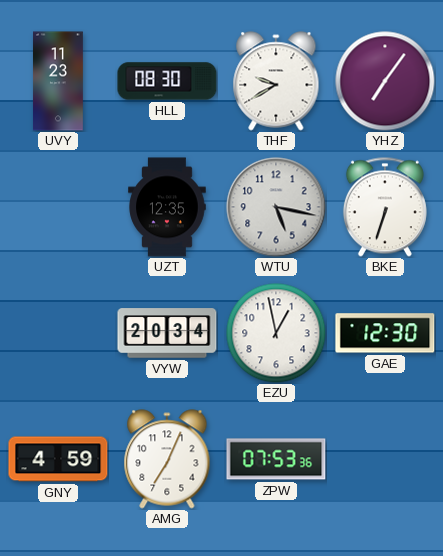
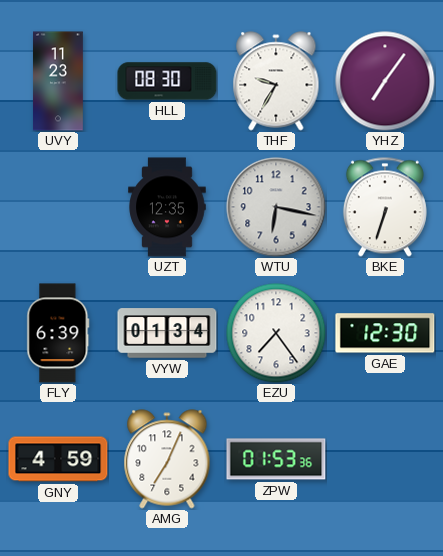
THF: 9:40 -> 9:35
WTU: 5:17 -> 6:17
FLY: none -> 6:39
VYW: 20:34 -> 01:34
EZU: 12:58 -> 7:24
ZPW: 07:53 -> 01:53
